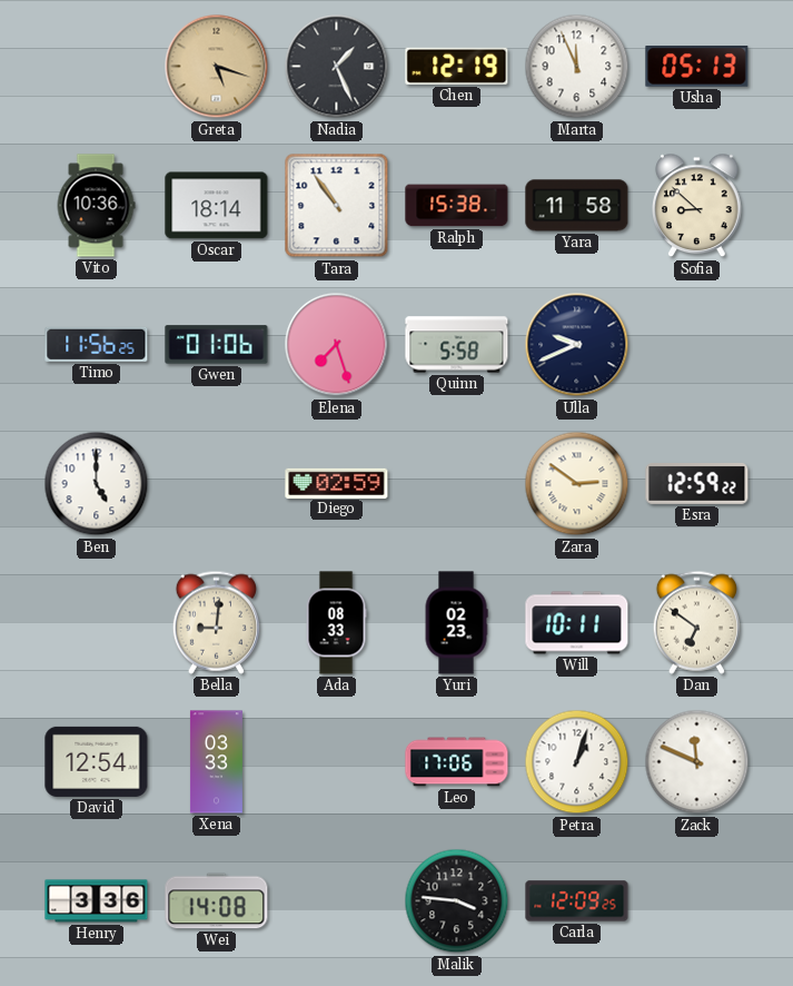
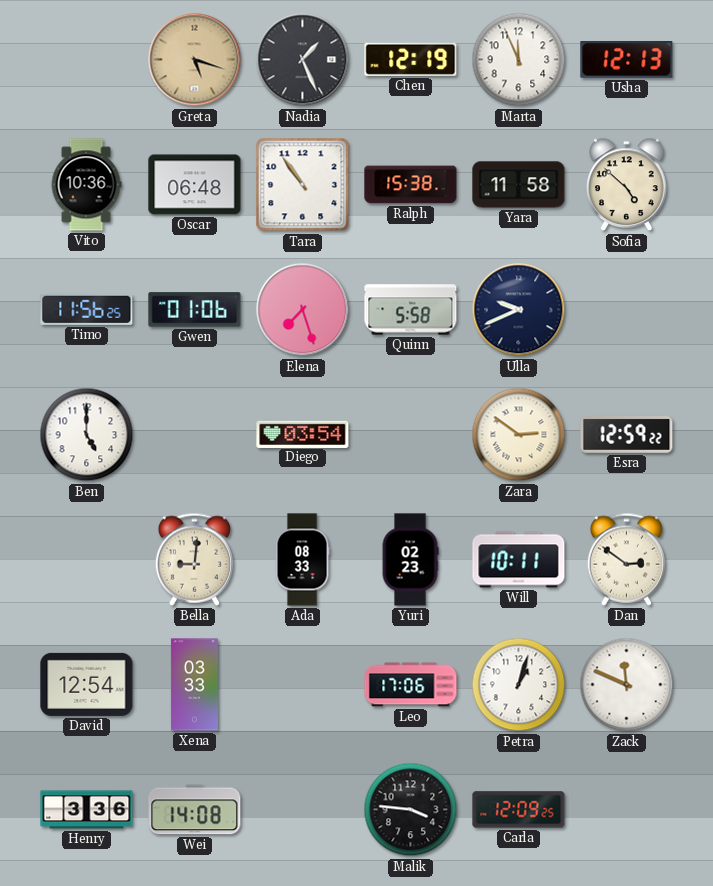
Usha: 05:13 -> 12:13
Oscar: 18:14 -> 06:48
Sofia: 8:52 -> 4:52
Diego: 02:59 -> 03:54
Dan: 6:51 -> 2:51
